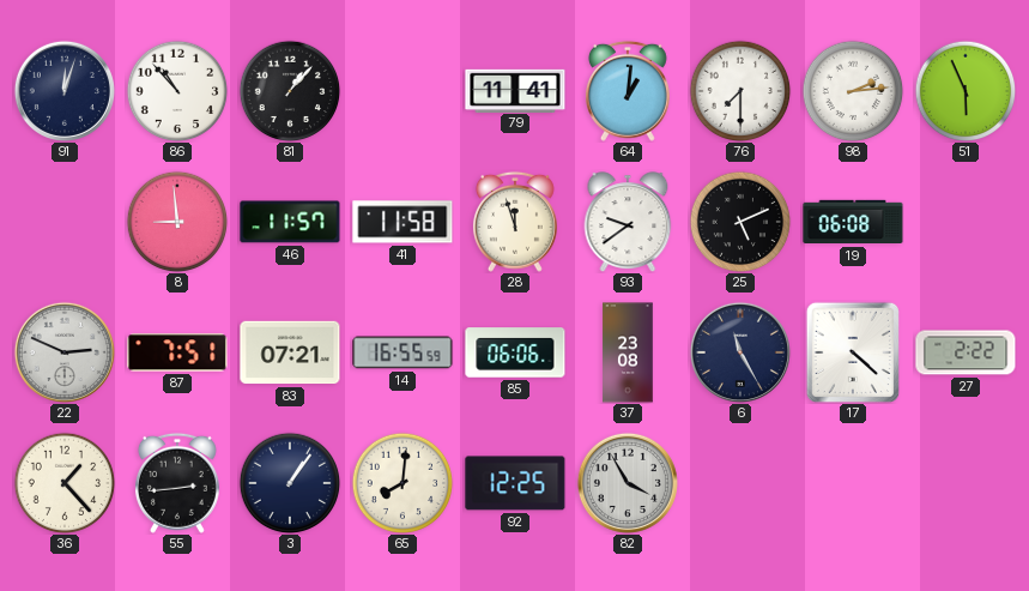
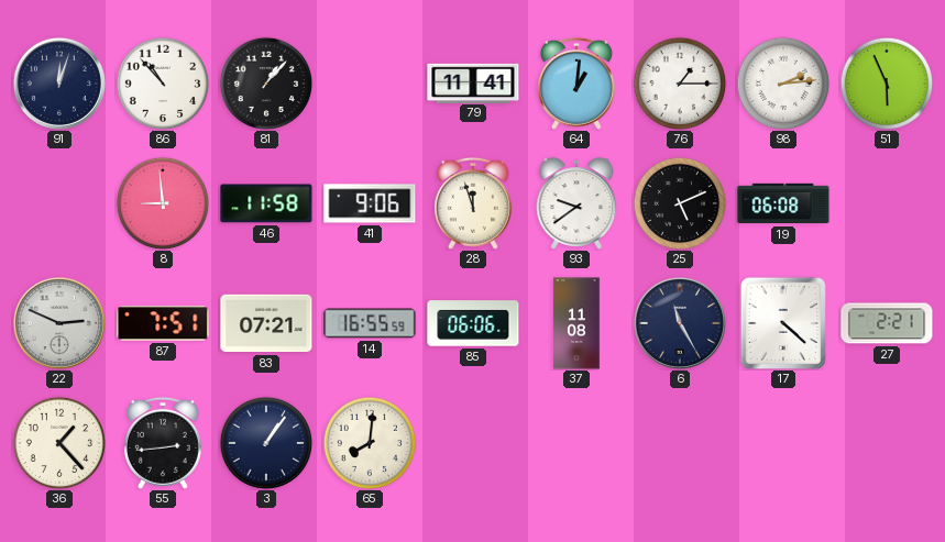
76: 7:30 -> 1:15
46: 11:57 -> 11:58
41: 11:58 -> 9:06
37: 23:08 -> 11:08
27: 2:22 -> 2:21
92: 12:25 -> none
82: 3:55 -> none
